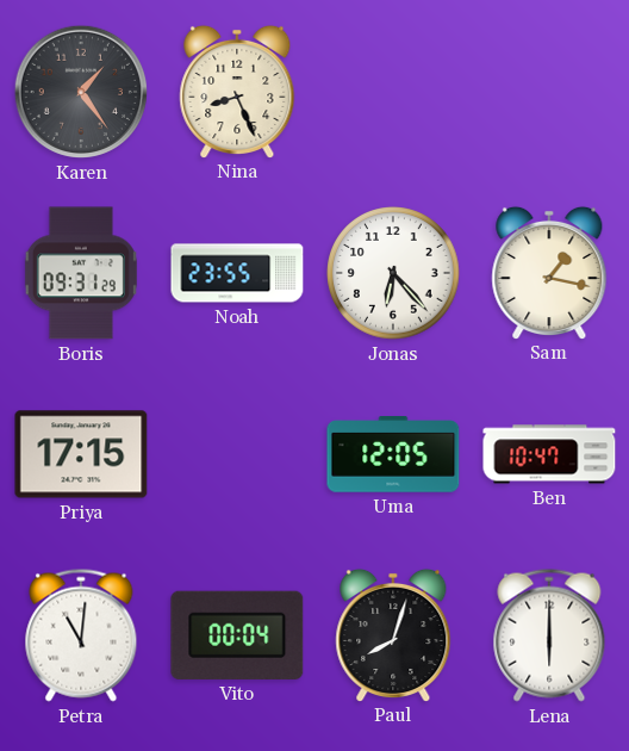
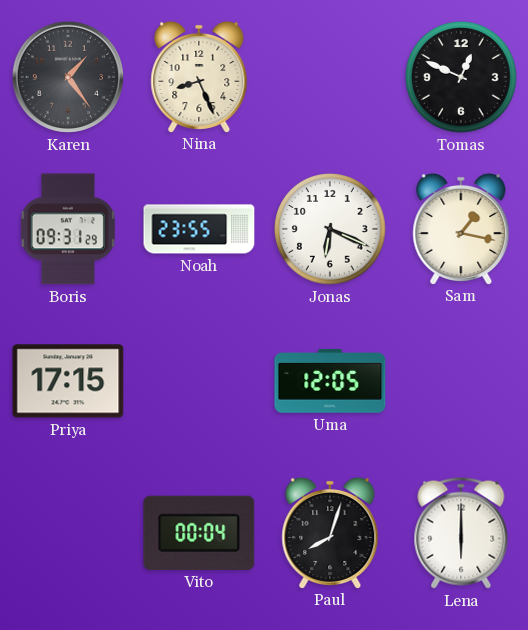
Tomas: none -> 12:49
Jonas: 6:23 -> 6:19
Ben: 10:47 -> none
Petra: 11:01 -> none
